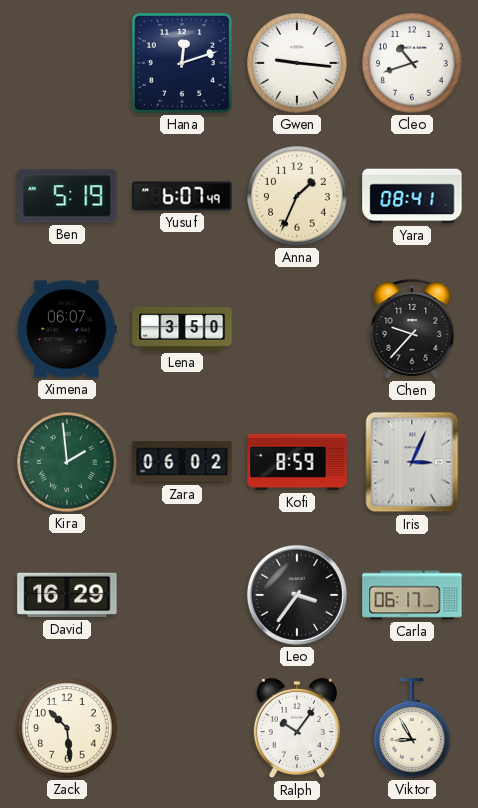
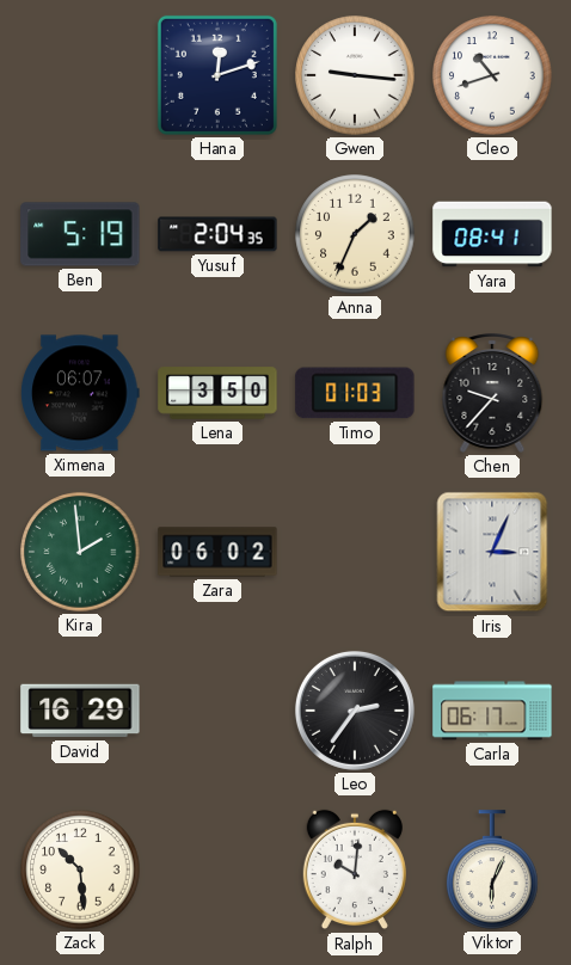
Yusuf: 6:07 -> 2:04
Timo: none -> 01:03
Kofi: 8:59 -> none
Leo: 3:36 -> 2:36
Ralph: 10:06 -> 10:01
Viktor: 8:55 -> 6:04
